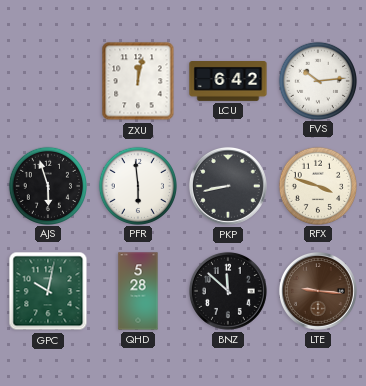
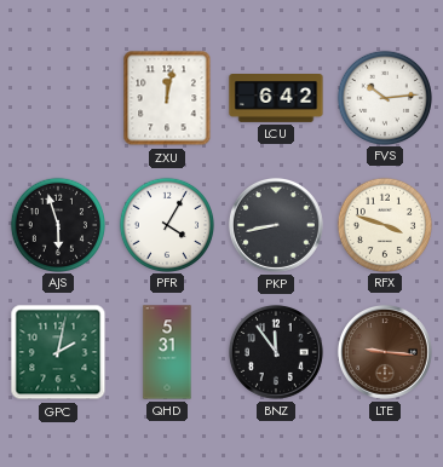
PFR: 5:59 -> 4:05
GPC: 10:02 -> 2:02
QHD: 5:28 -> 5:31
BNZ: 11:52 -> 11:54
